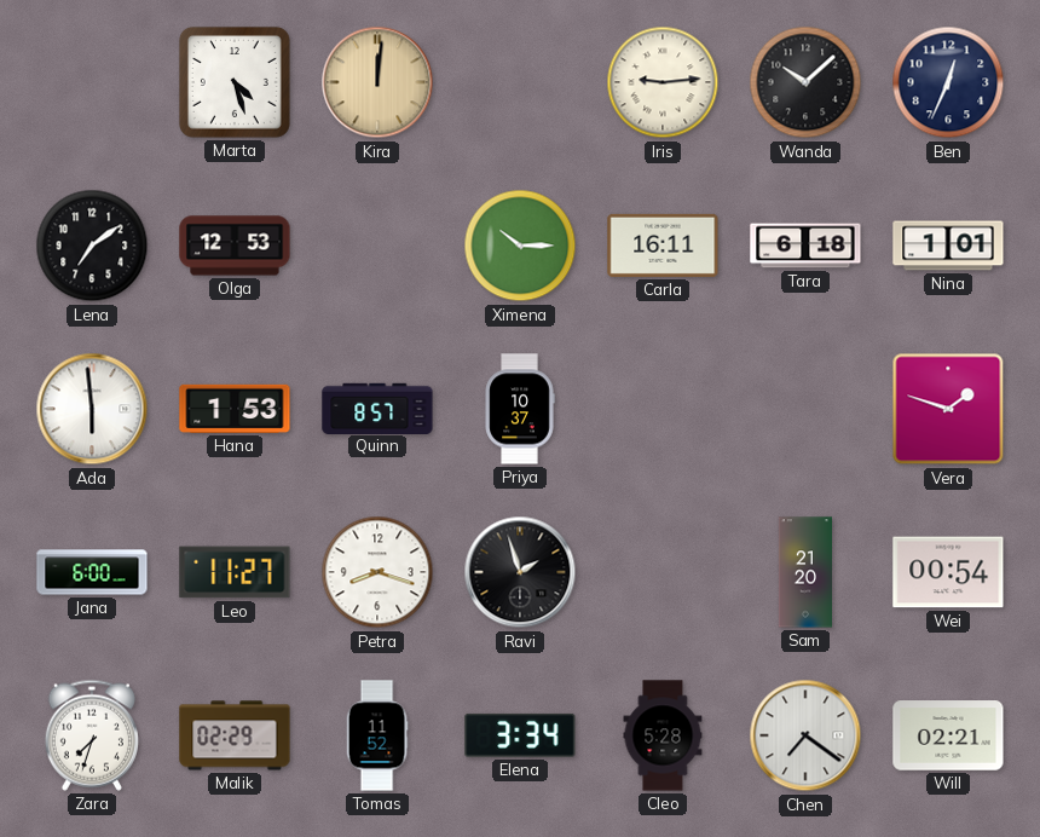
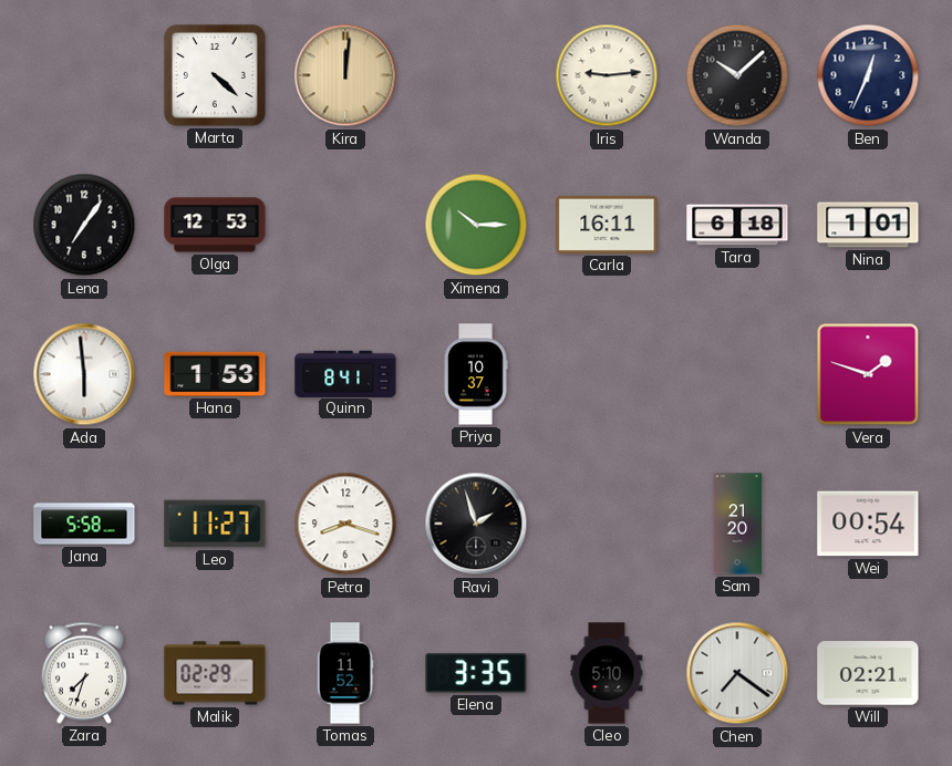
Marta: 4:27 -> 4:22
Lena: 7:09 -> 7:06
Quinn: 8:57 -> 8:41
Jana: 6:00 -> 5:58
Elena: 3:34 -> 3:35
Cleo: 5:28 -> 5:10
